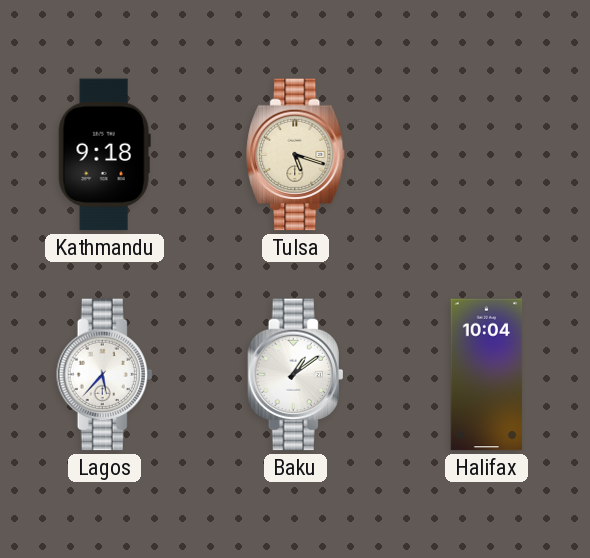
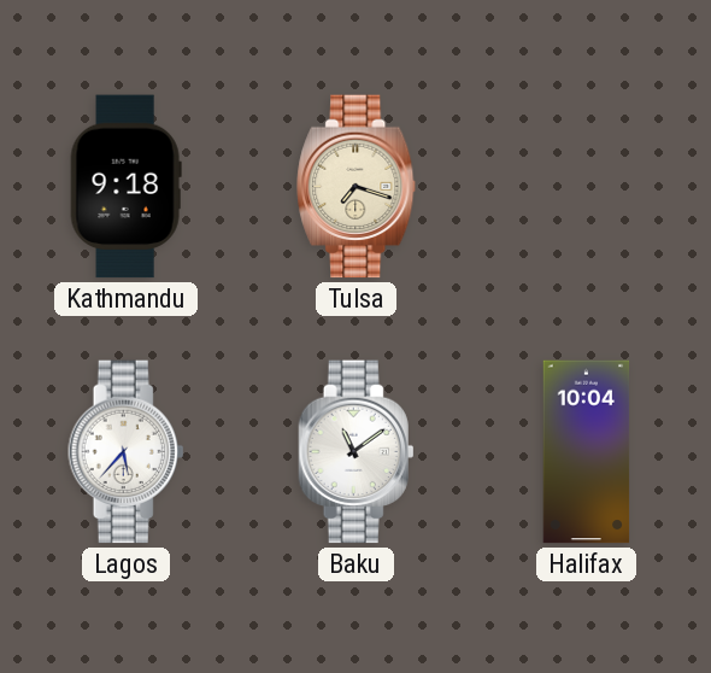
Tulsa: 5:18 -> 7:18
Baku: 1:09 -> 11:09
